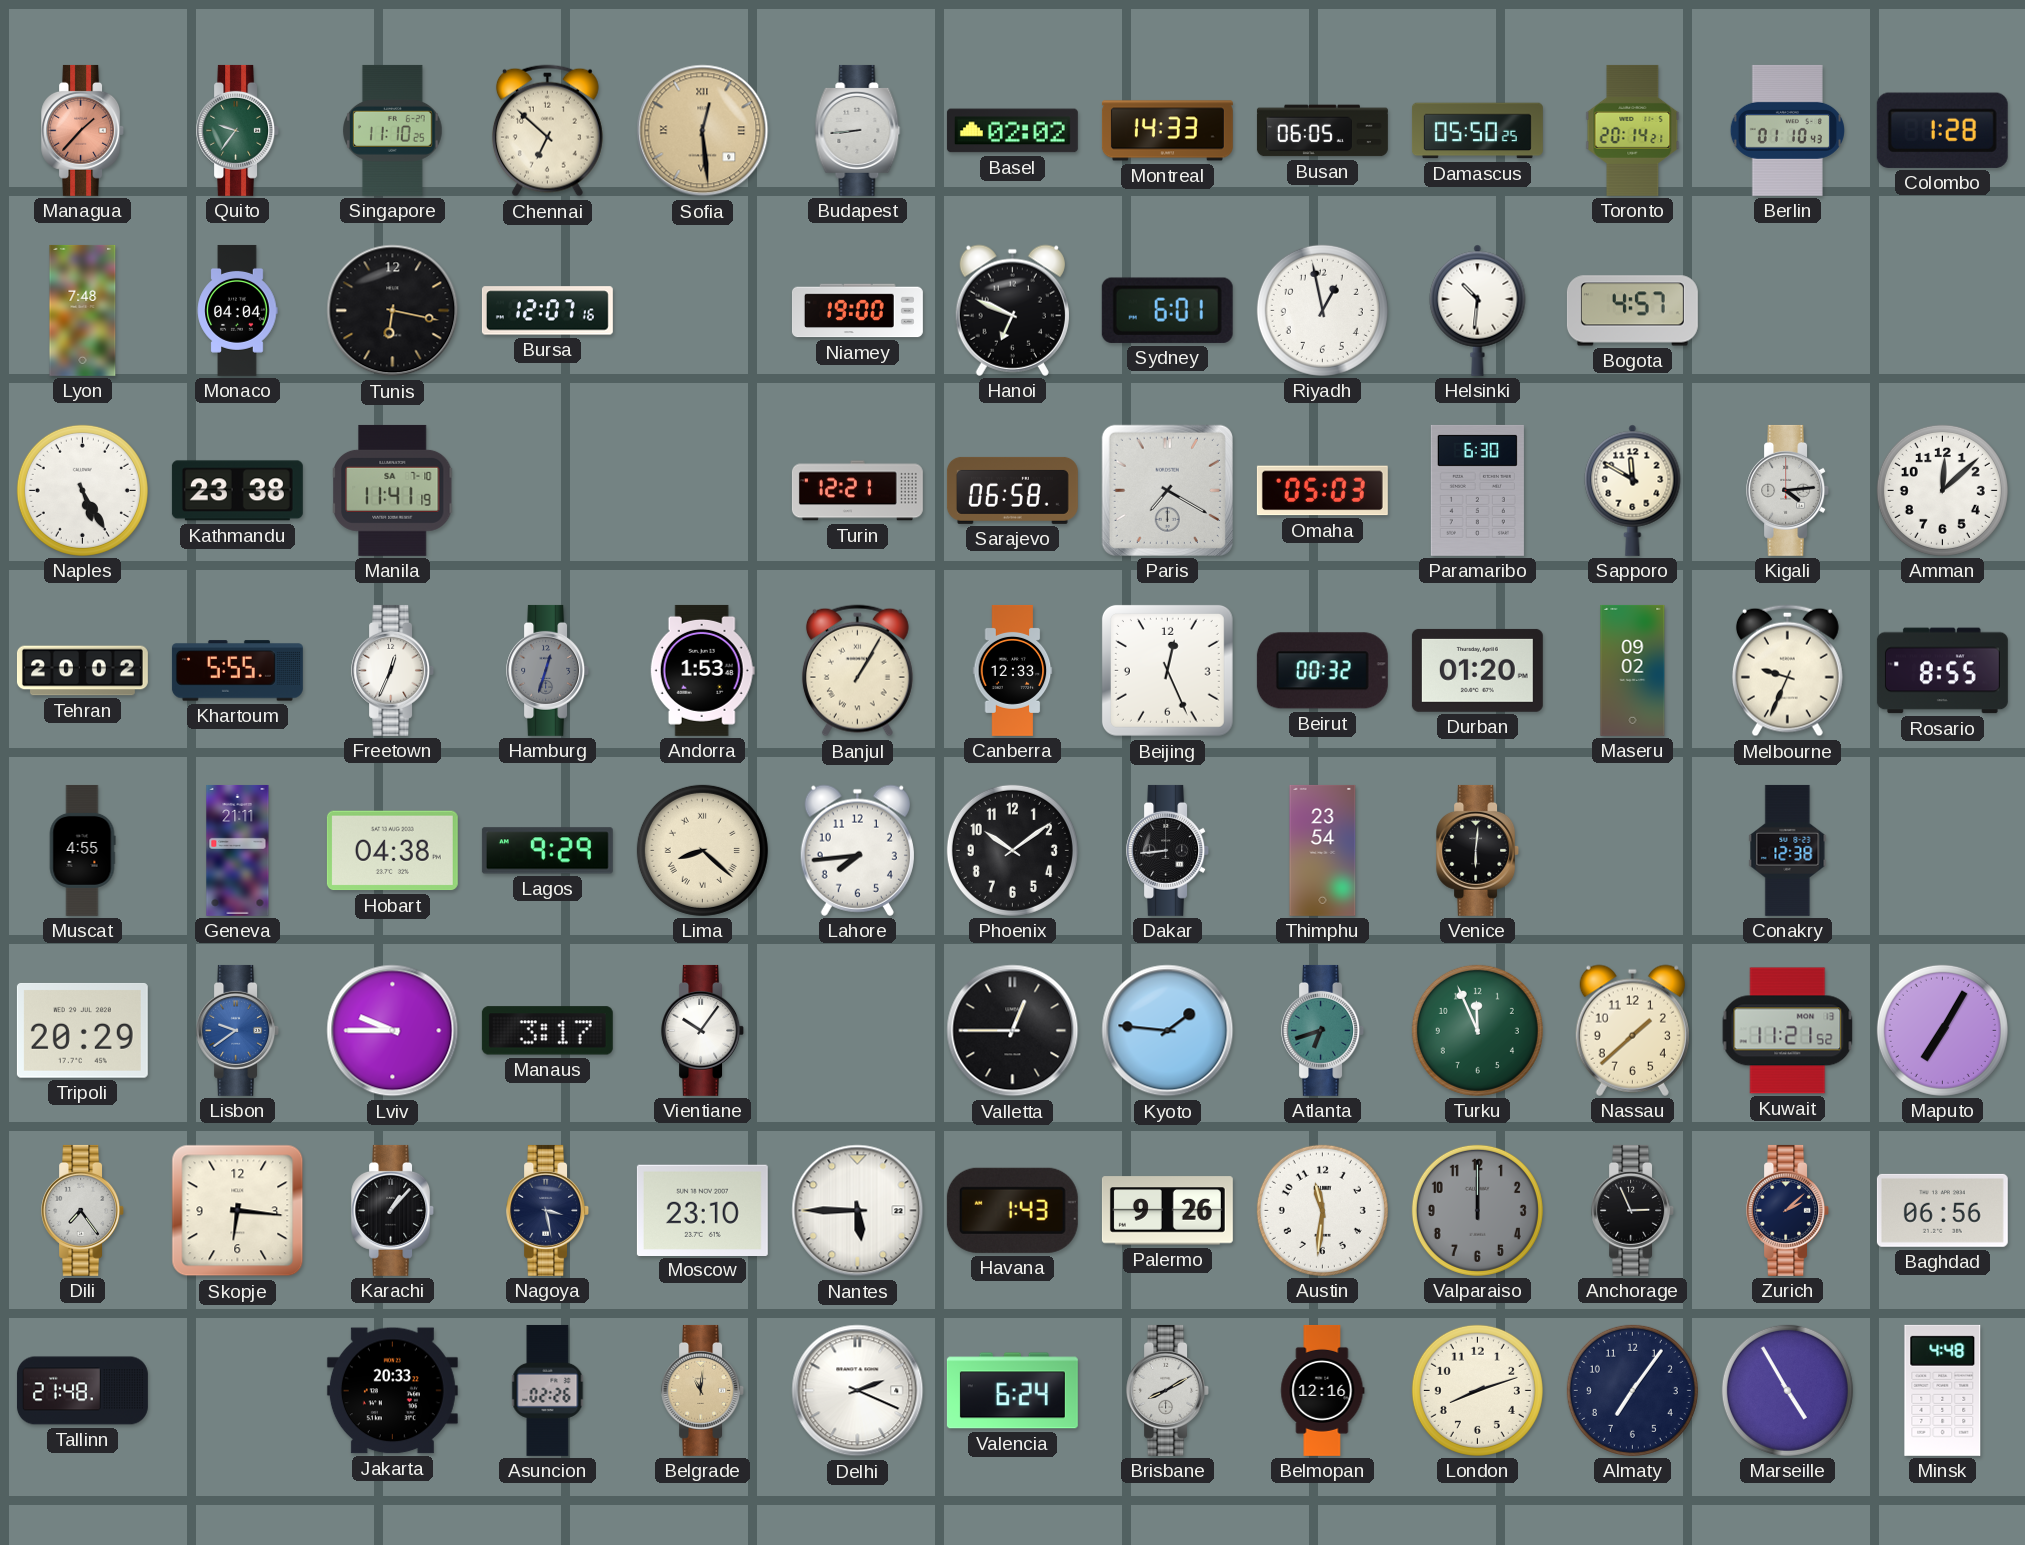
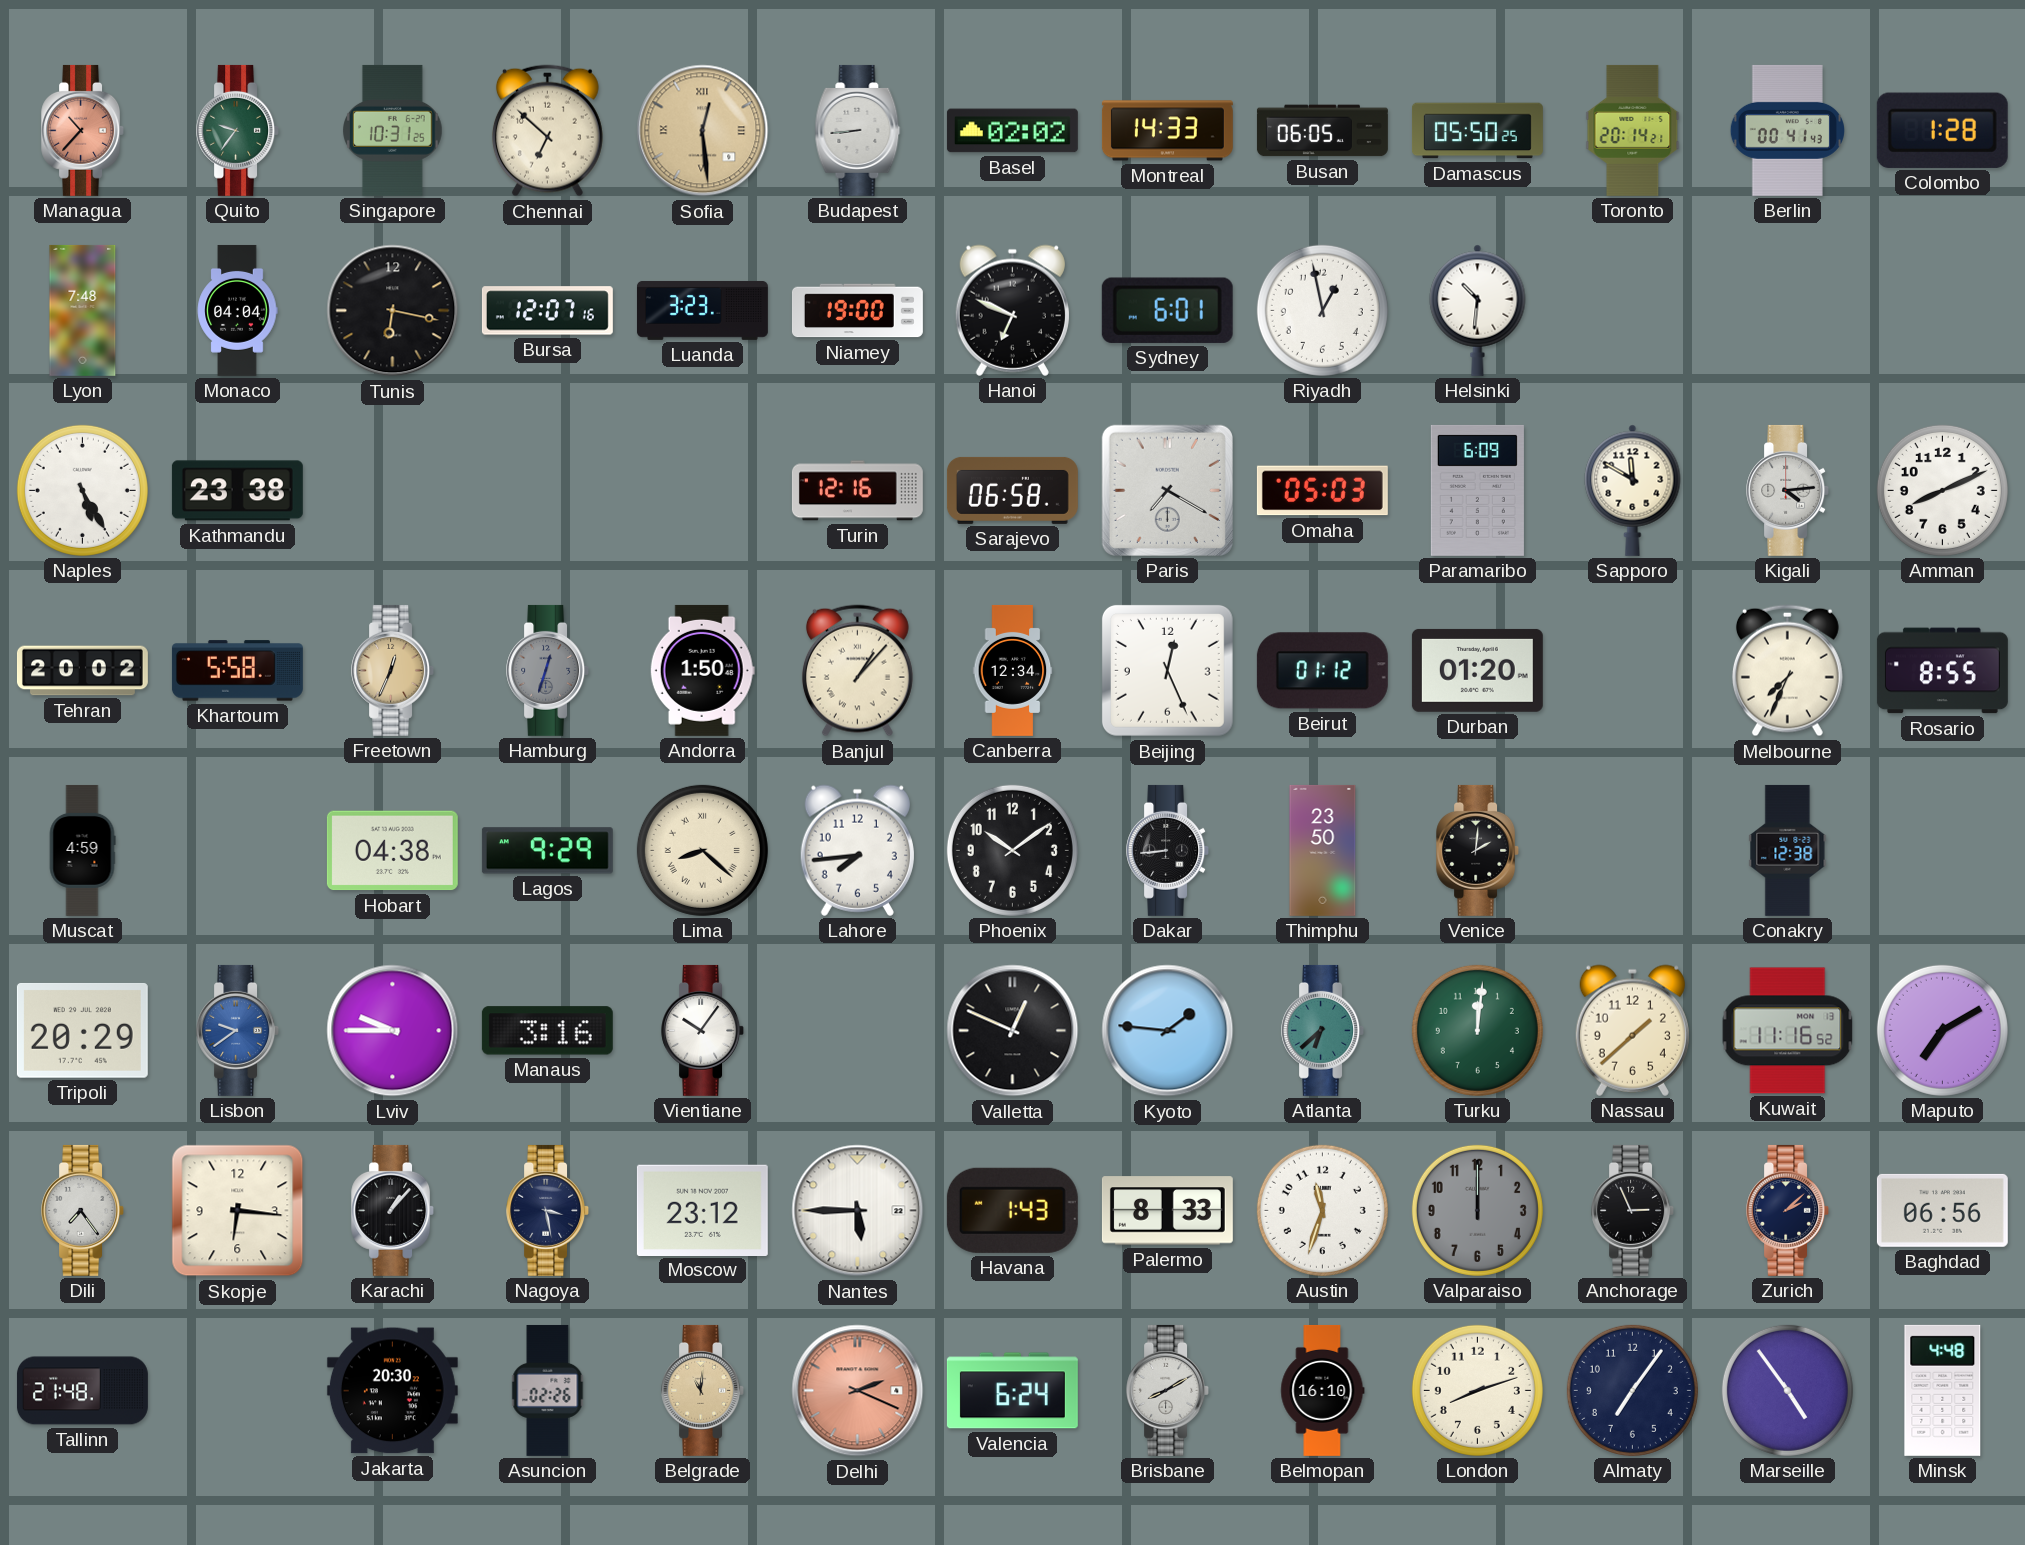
Managua: 1:37 -> 10:37
Singapore: 11:10 -> 10:31
Berlin: 01:10 -> 00:41
Luanda: none -> 3:23
Bogota: 4:57 -> none
Manila: 11:41 -> none
Turin: 12:21 -> 12:16
Paramaribo: 6:30 -> 6:09
Amman: 12:08 -> 8:11
Khartoum: 5:55 -> 5:58
Freetown dial: white -> champagne
Andorra: 1:53 -> 1:50
Banjul: 1:05 -> 1:07
Canberra: 12:33 -> 12:34
Beirut: 00:32 -> 01:12
Maseru: 09:02 -> none
Melbourne: 9:34 -> 7:34
Muscat: 4:55 -> 4:59
Geneva: 21:11 -> none
Thimphu: 23:54 -> 23:50
Venice: 6:01 -> 2:01
Manaus: 3:17 -> 3:16
Valletta: 12:45 -> 12:49
Atlanta: 6:42 -> 6:38
Turku: 11:56 -> 12:01
Kuwait: 11:21 -> 11:16
Maputo: 7:05 -> 7:10
Moscow: 23:10 -> 23:12
Palermo: 9:26 -> 8:33
Austin: 11:31 -> 11:33
Jakarta: 20:33 -> 20:30
Delhi dial: white -> salmon
Belmopan: 12:16 -> 16:10
Marseille: 4:55 -> 4:54
